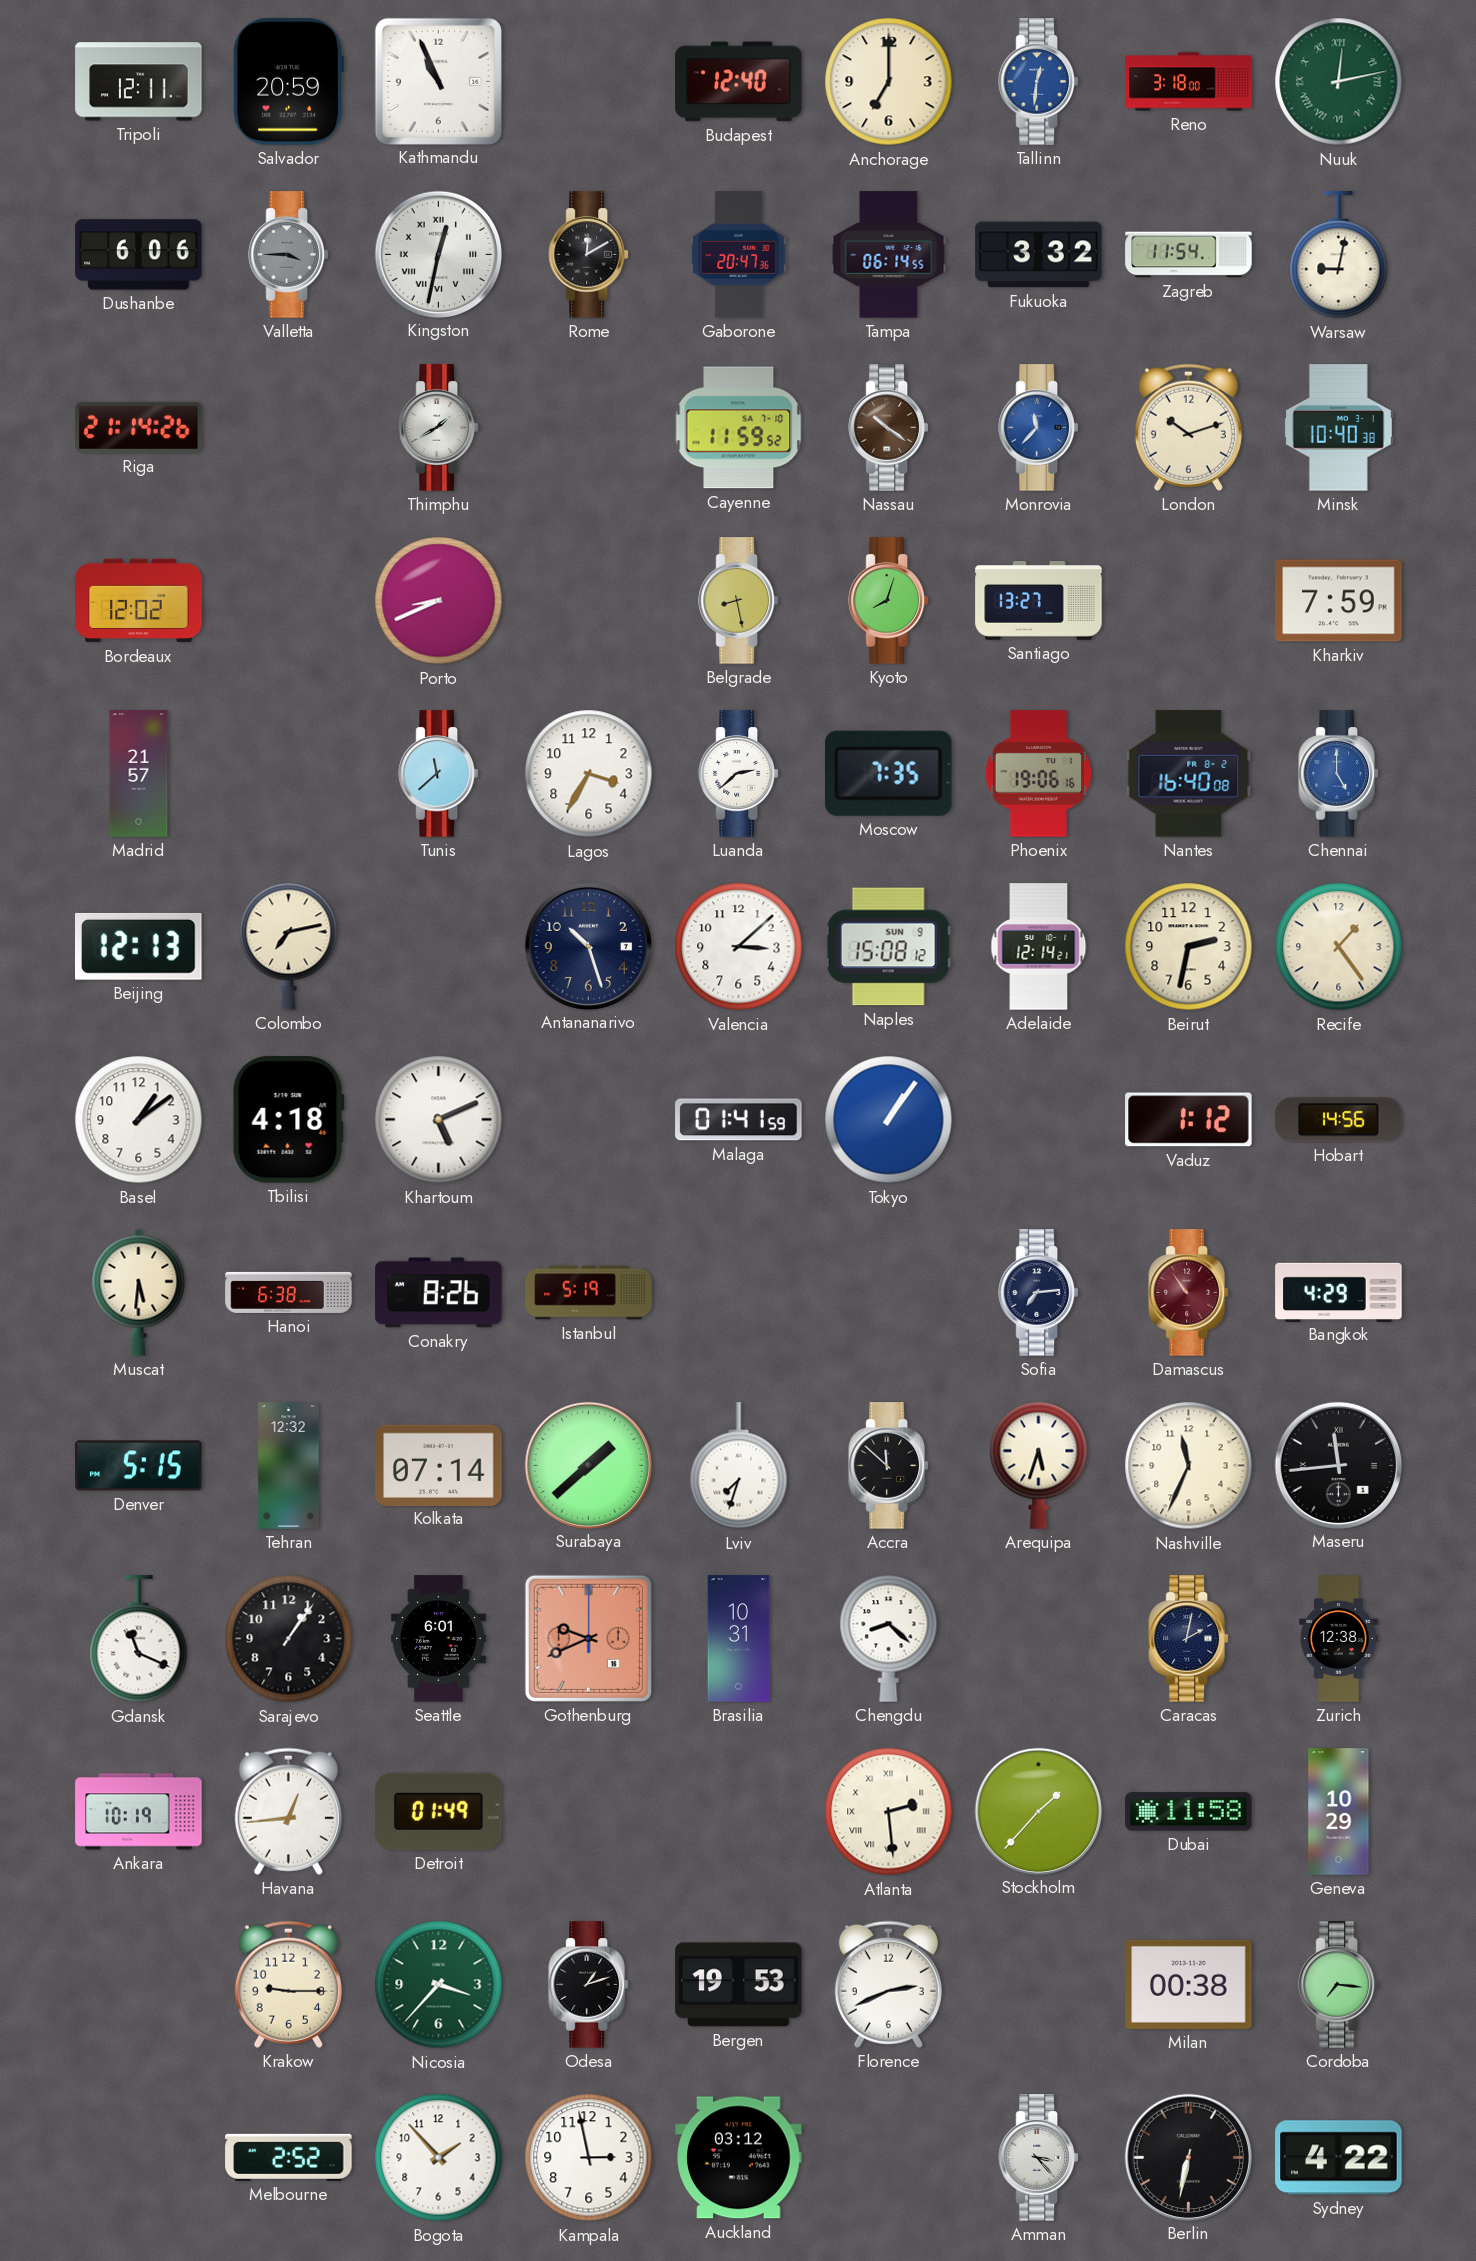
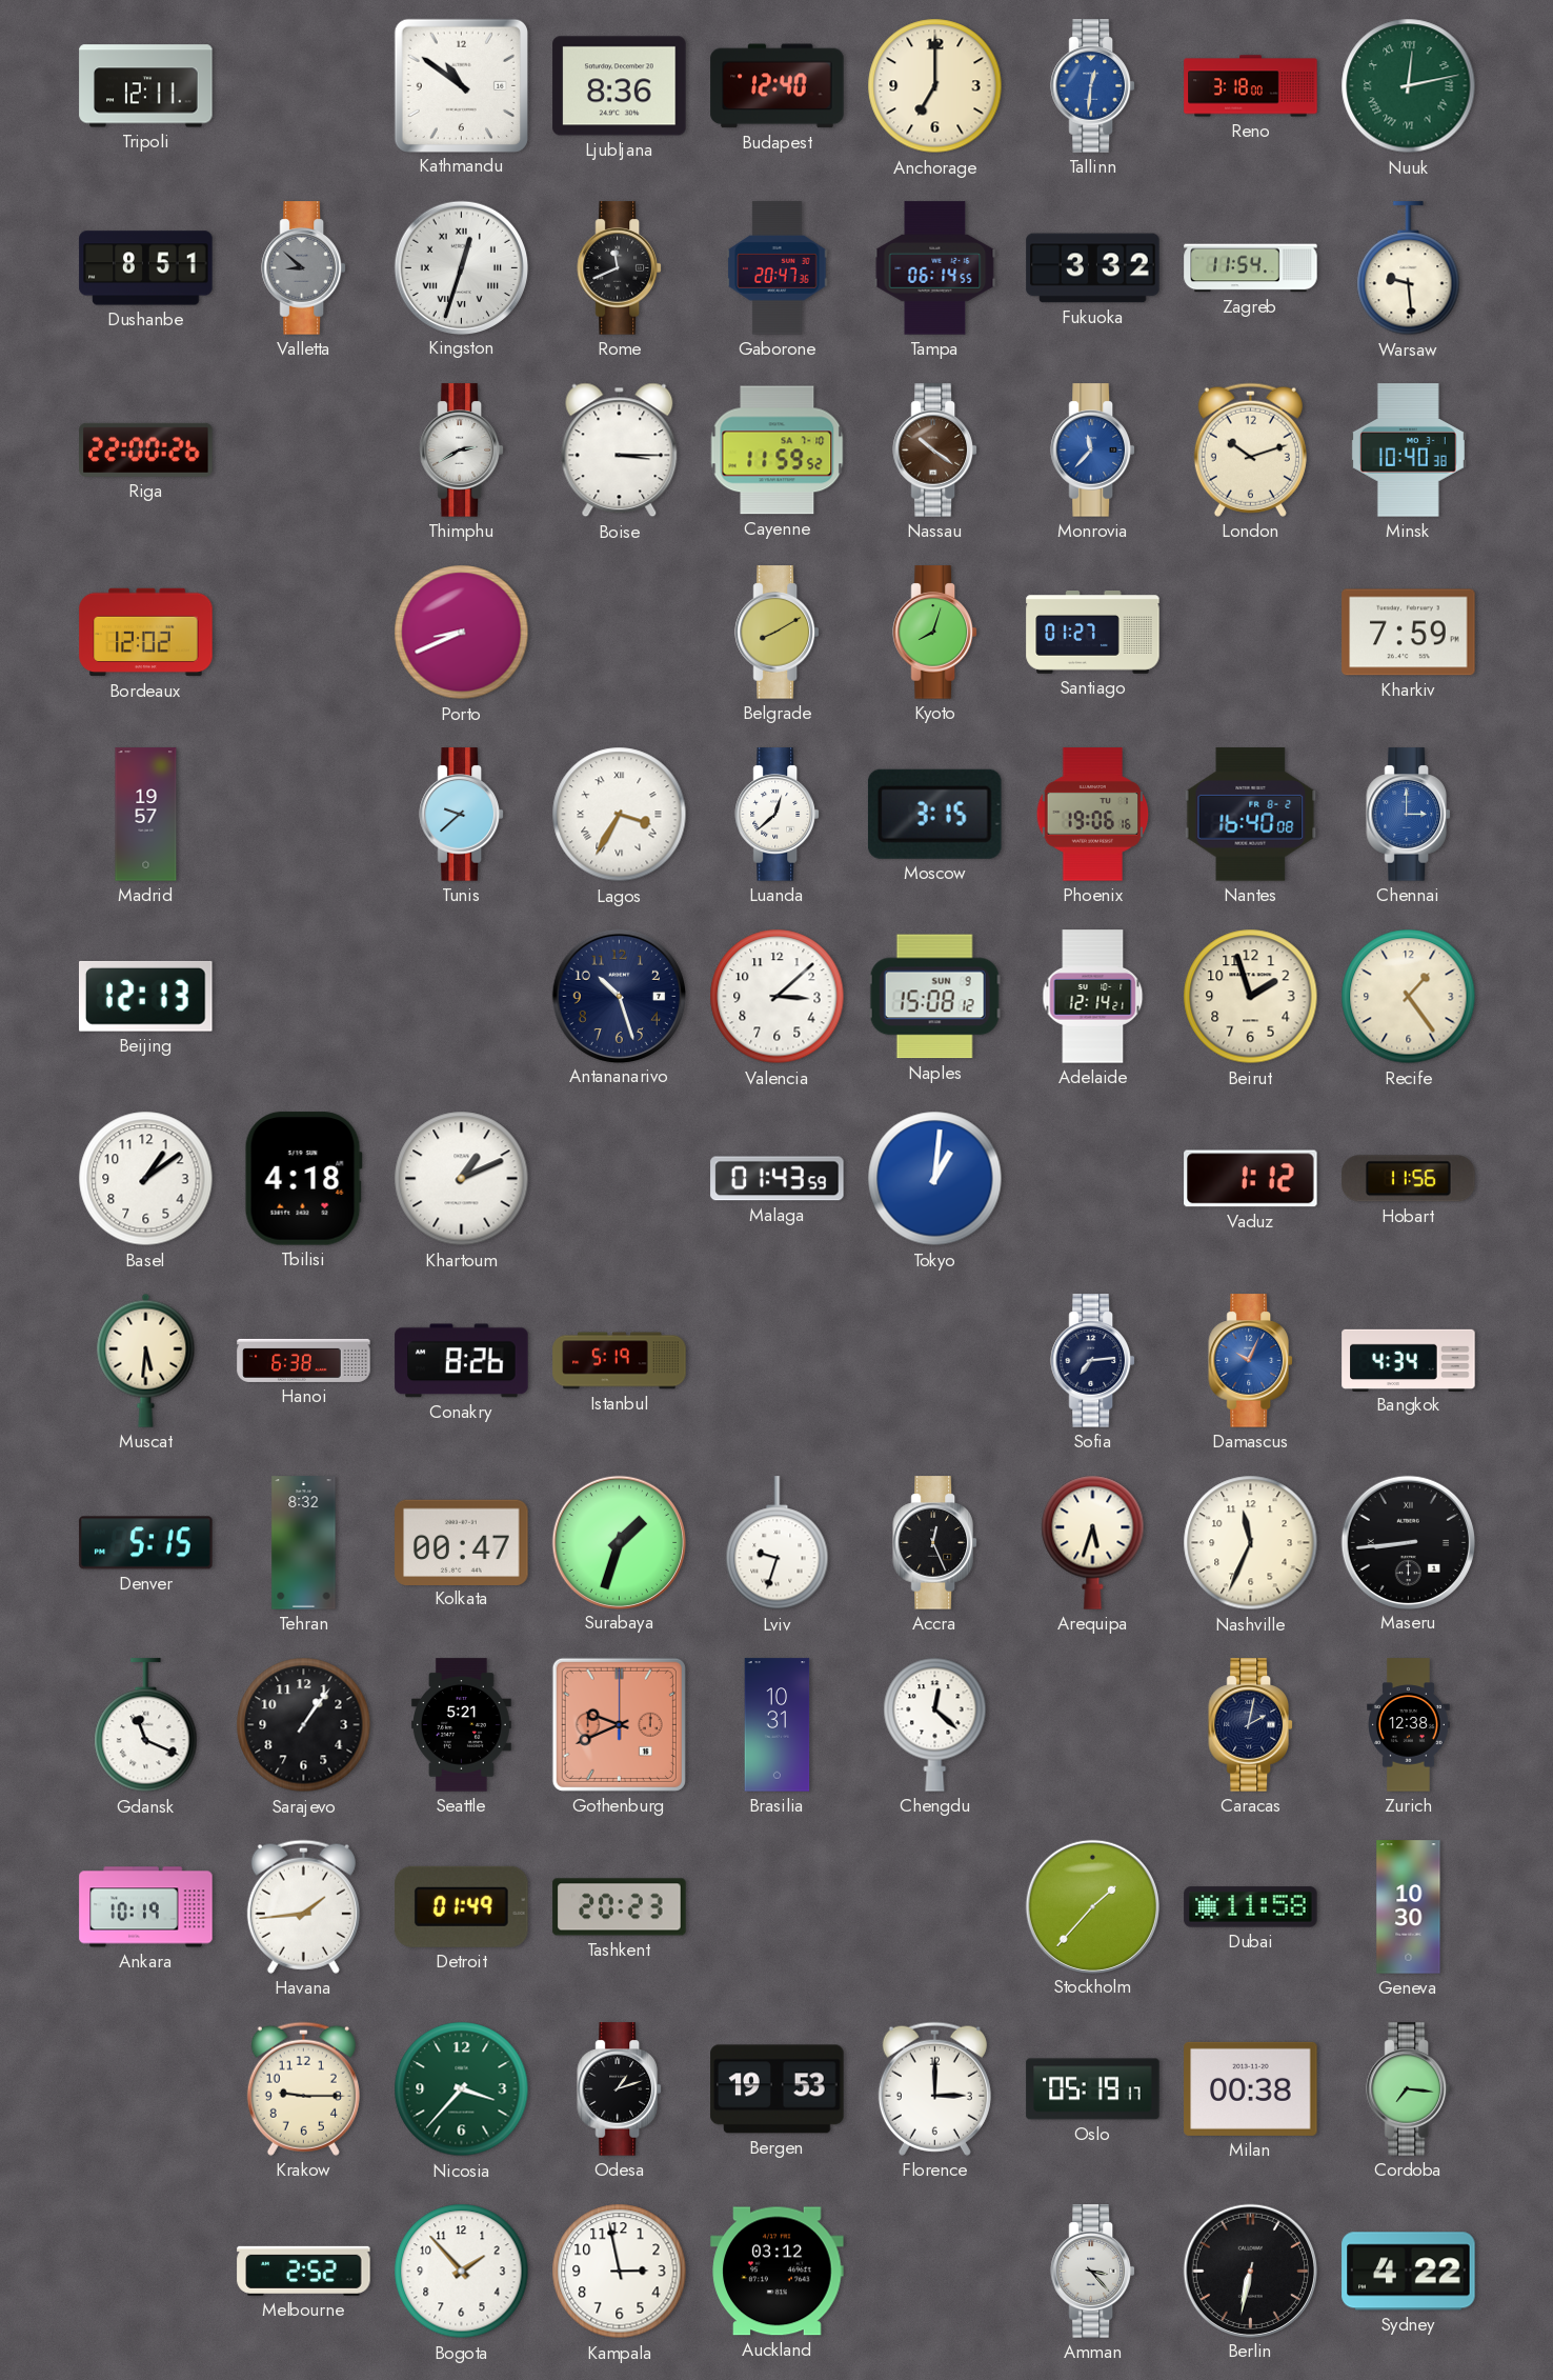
Salvador: 20:59 -> none
Kathmandu: 10:56 -> 10:51
Ljubljana: none -> 8:36
Dushanbe: 6:06 -> 8:51
Valletta: 3:45 -> 8:52
Kingston: 12:32 -> 12:33
Rome: 12:10 -> 11:41
Warsaw: 9:02 -> 9:29
Riga: 21:14 -> 22:00
Thimphu: 1:40 -> 2:40
Boise: none -> 3:15
Belgrade: 8:28 -> 8:10
Santiago: 13:27 -> 01:27
Madrid: 21:57 -> 19:57
Tunis: 11:38 -> 9:38
Lagos numerals: Arabic -> Roman
Luanda: 2:38 -> 12:38
Moscow: 7:35 -> 3:15
Chennai: 5:00 -> 3:00
Colombo: 7:13 -> none
Beirut: 2:32 -> 1:57
Khartoum: 5:11 -> 1:11
Malaga: 01:41 -> 01:43
Tokyo: 1:06 -> 1:01
Hobart: 14:56 -> 11:56
Damascus: 10:54 -> 10:04
Damascus dial: burgundy -> blue
Bangkok: 4:29 -> 4:34
Tehran: 12:32 -> 8:32
Kolkata: 07:14 -> 00:47
Surabaya: 1:38 -> 1:33
Lviv: 7:33 -> 9:33
Accra: 11:52 -> 12:26
Maseru: 11:44 -> 8:44
Seattle: 6:01 -> 5:21
Chengdu: 8:22 -> 12:22
Havana: 12:44 -> 1:44
Tashkent: none -> 20:23
Atlanta: 2:29 -> none
Geneva: 10:29 -> 10:30
Florence: 2:41 -> 3:00
Oslo: none -> 05:19
